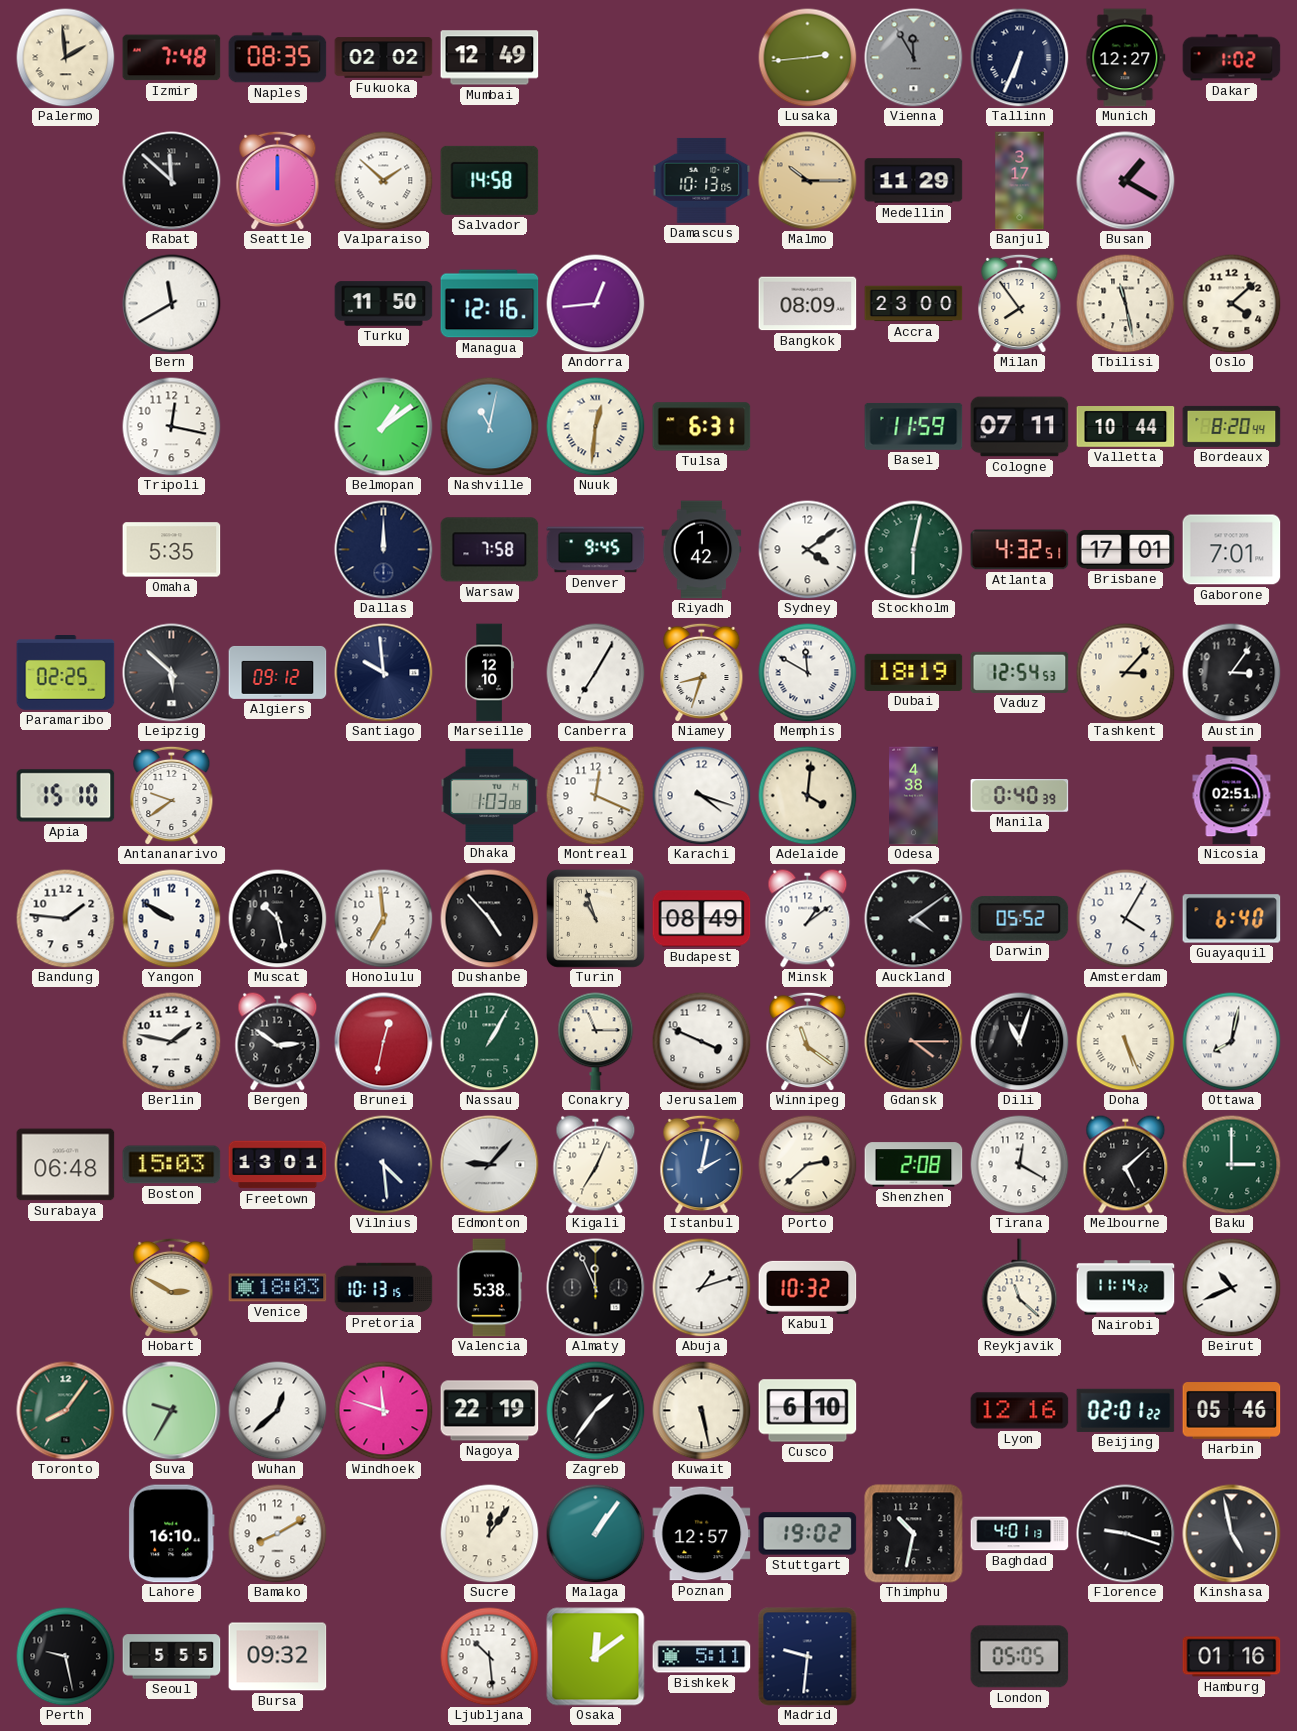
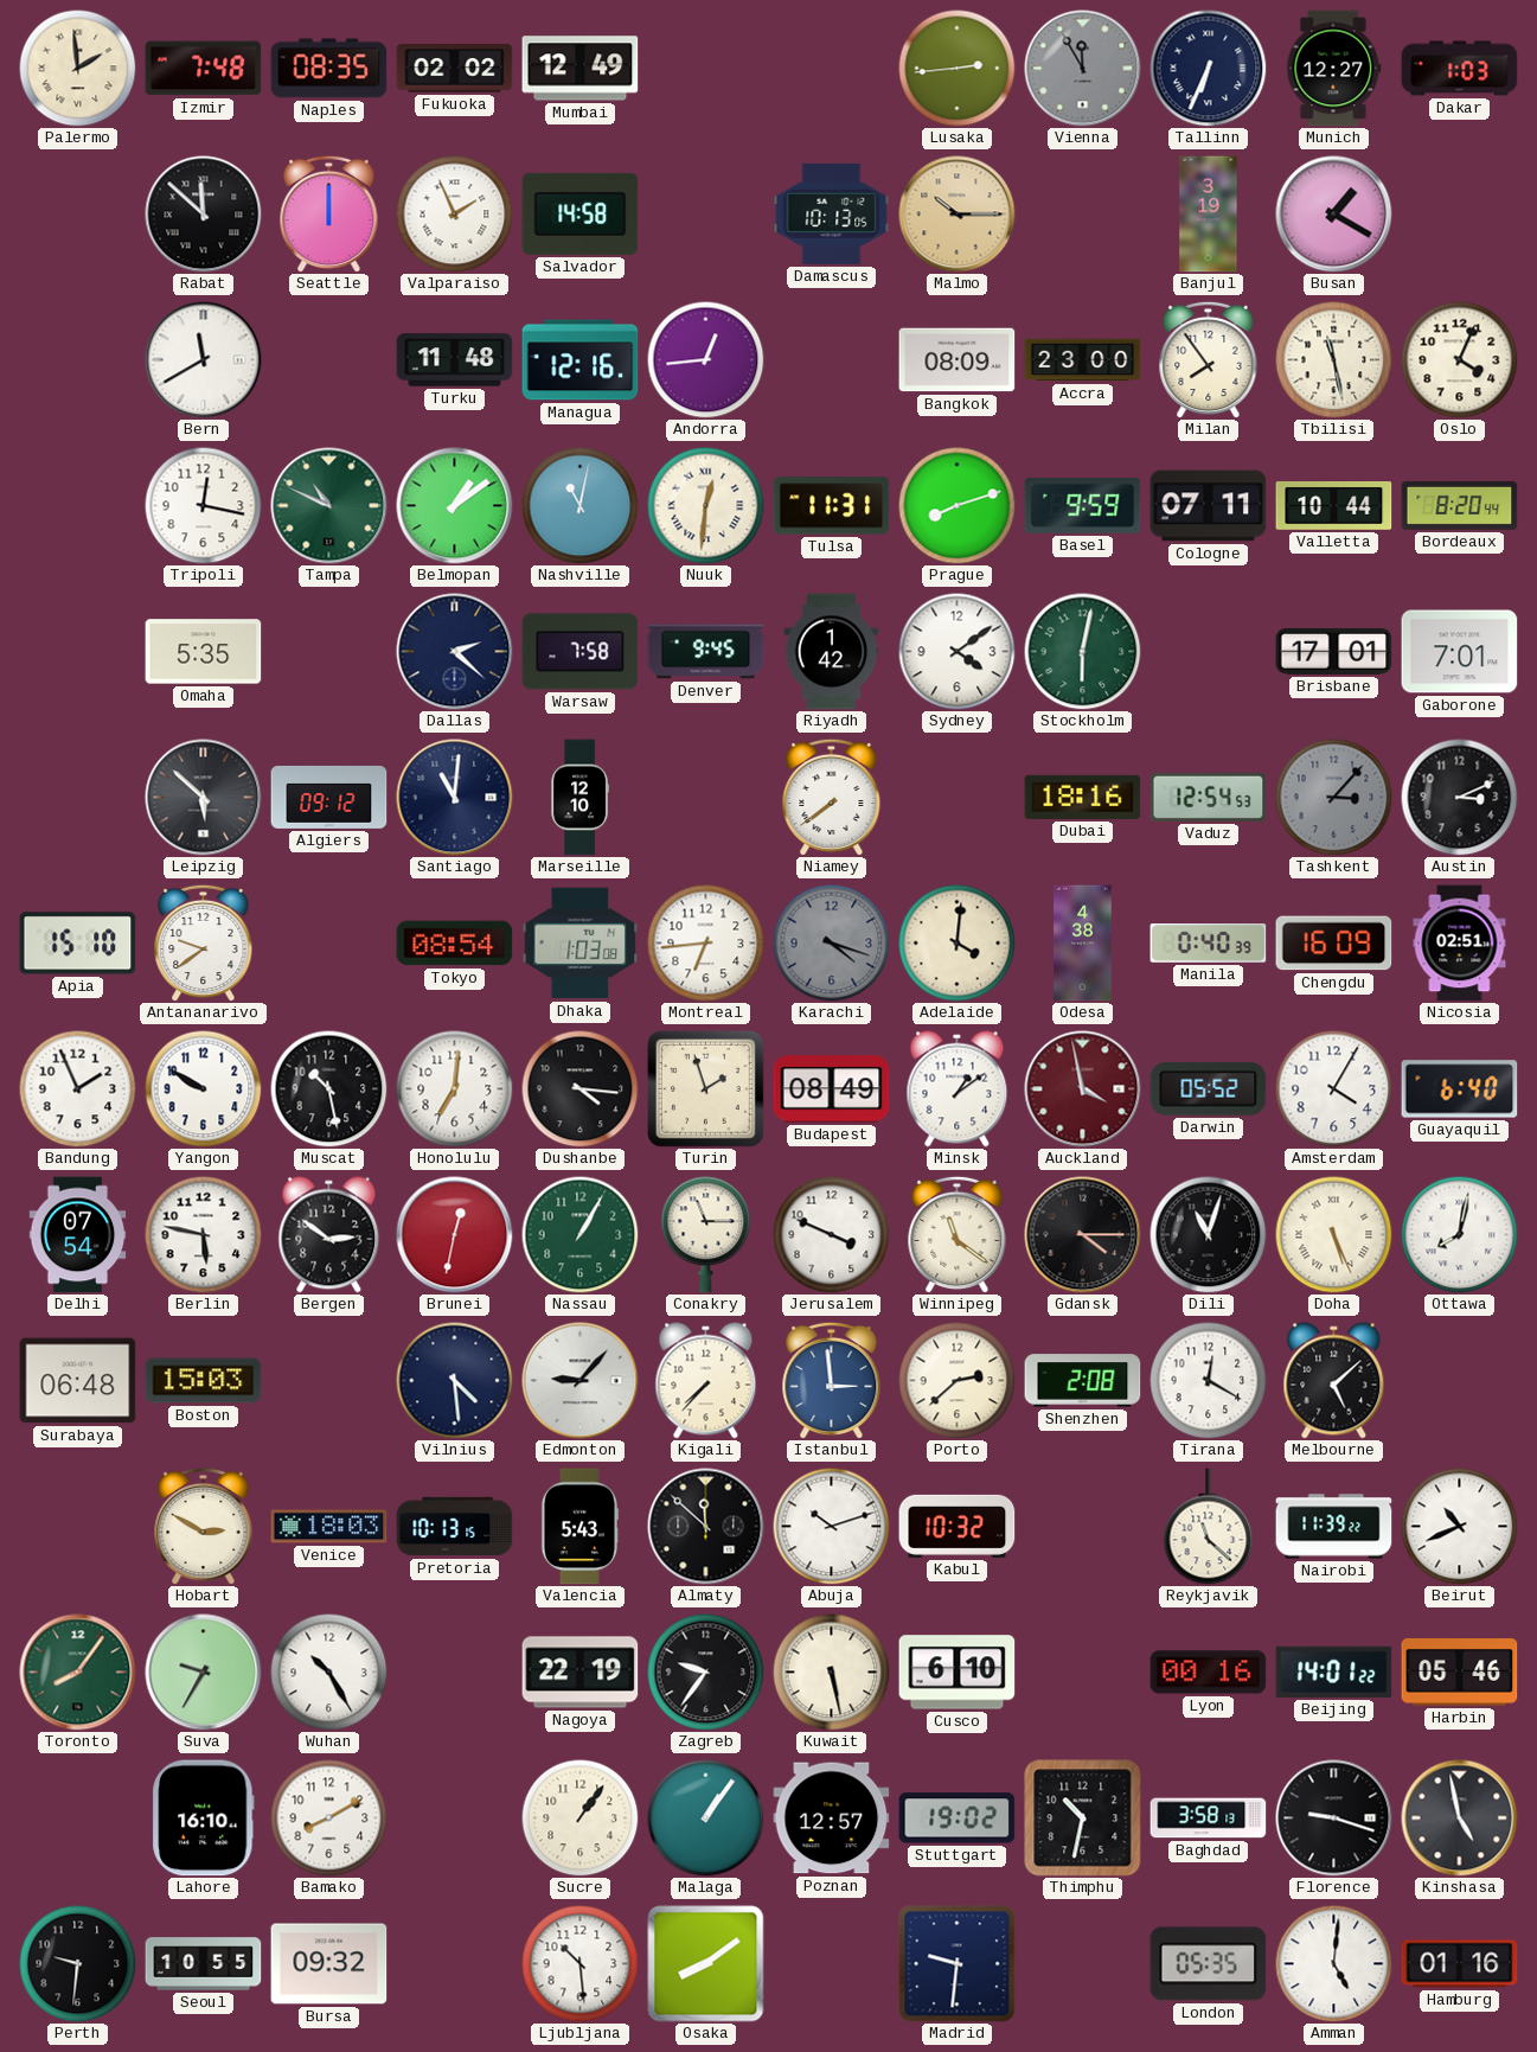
Dakar: 1:02 -> 1:03
Valparaiso: 1:52 -> 1:56
Medellin: 11:29 -> none
Banjul: 3:17 -> 3:19
Turku: 11:50 -> 11:48
Oslo: 4:08 -> 4:04
Tampa: none -> 10:49
Tulsa: 6:31 -> 11:31
Prague: none -> 8:12
Basel: 11:59 -> 9:59
Dallas: 12:00 -> 2:22
Atlanta: 4:32 -> none
Paramaribo: 02:25 -> none
Santiago: 9:59 -> 11:01
Canberra: 7:05 -> none
Niamey: 8:33 -> 7:39
Memphis: 11:50 -> none
Dubai: 18:19 -> 18:16
Tashkent dial: cream -> grey
Austin: 3:06 -> 3:11
Tokyo: none -> 08:54
Montreal: 12:19 -> 6:44
Karachi dial: white -> grey
Chengdu: none -> 16:09
Bandung: 1:46 -> 1:56
Honolulu: 6:59 -> 7:01
Dushanbe: 4:53 -> 4:16
Turin: 10:57 -> 1:57
Auckland: 4:09 -> 3:58
Auckland dial: black -> burgundy
Delhi: none -> 07:54
Berlin: 1:47 -> 5:47
Freetown: 13:01 -> none
Kigali: 7:04 -> 7:37
Istanbul: 2:02 -> 2:59
Baku: 3:00 -> none
Valencia: 5:38 -> 5:43
Almaty: 11:56 -> 11:52
Abuja: 1:12 -> 10:12
Nairobi: 11:14 -> 11:39
Wuhan: 12:38 -> 10:25
Windhoek: 11:48 -> none
Zagreb: 1:36 -> 9:36
Lyon: 12:16 -> 00:16
Beijing: 02:01 -> 14:01
Sucre: 12:06 -> 1:06
Baghdad: 4:01 -> 3:58
Perth: 9:28 -> 9:31
Seoul: 5:55 -> 10:55
Osaka: 12:09 -> 8:09
Bishkek: 5:11 -> none
London: 05:05 -> 05:35
Amman: none -> 5:01
